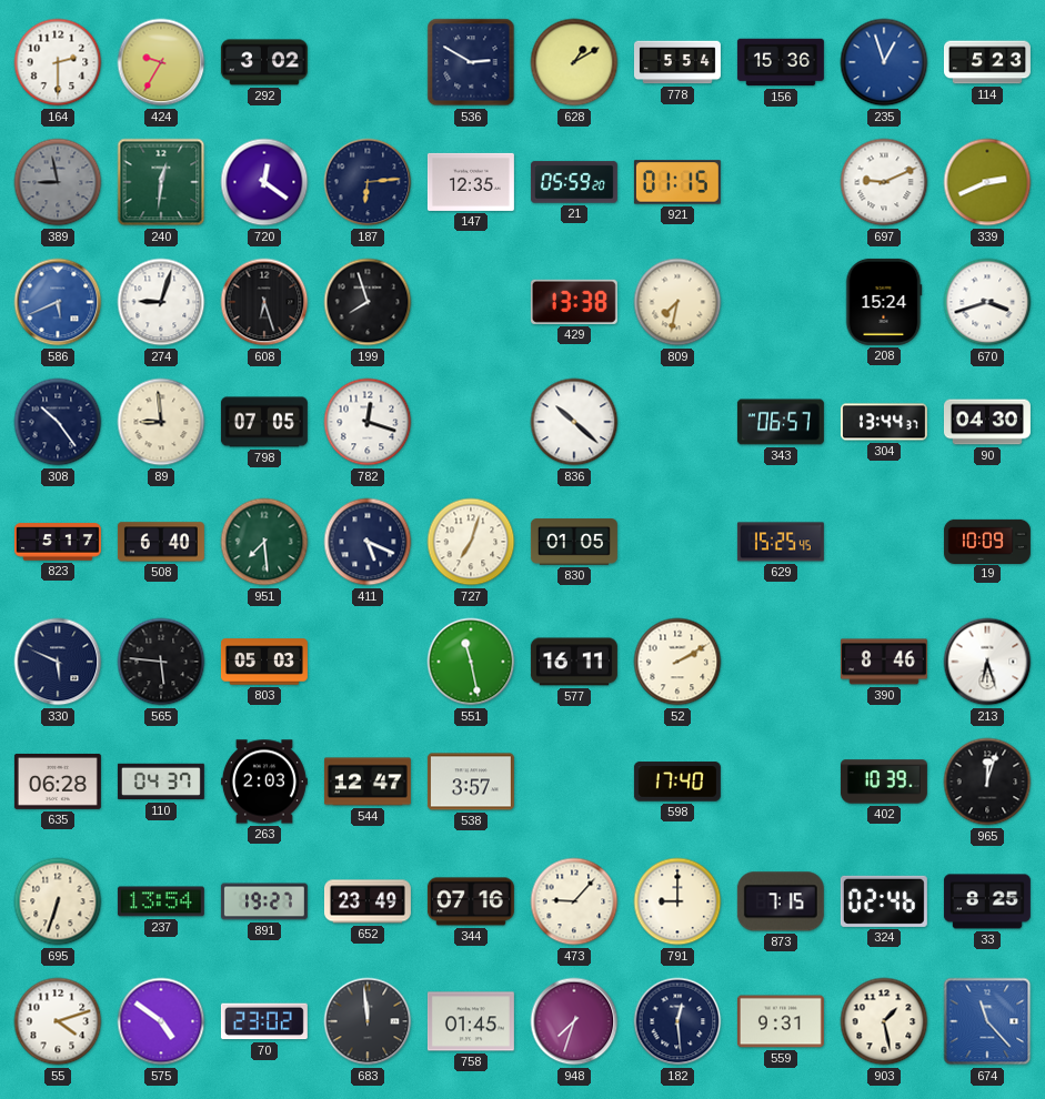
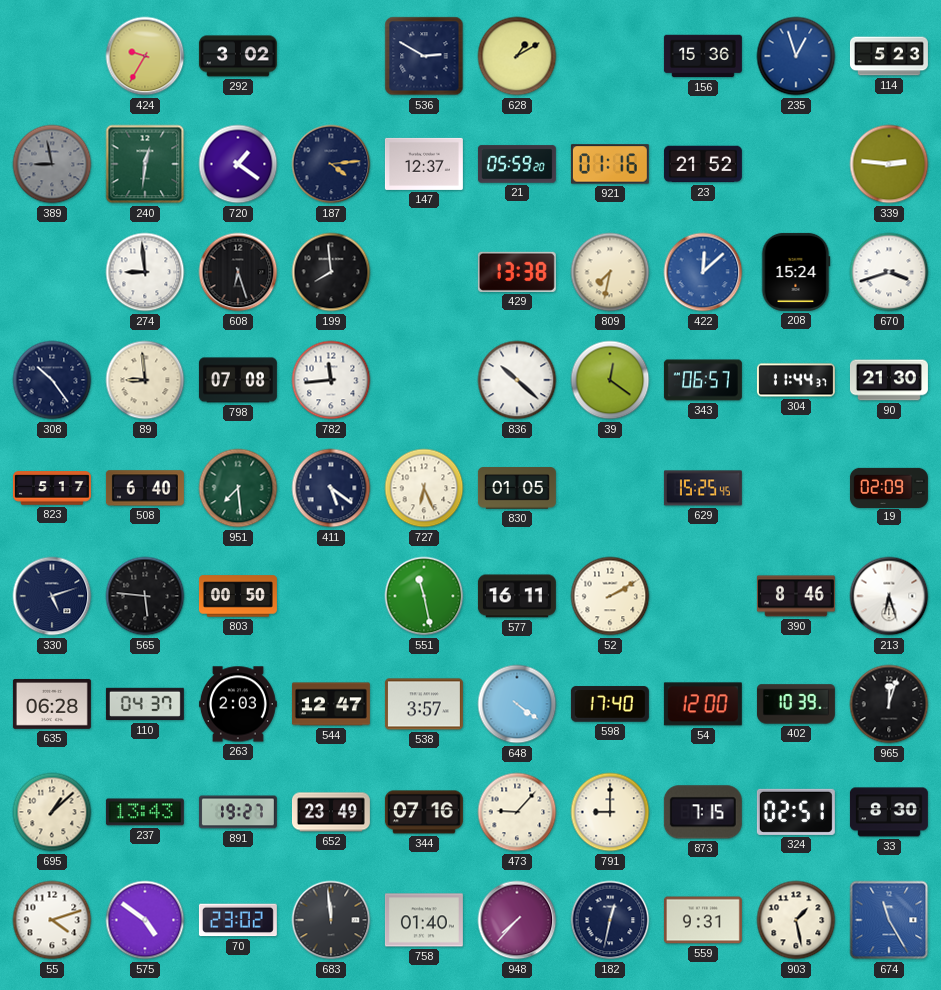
164: 2:30 -> none
778: 5:54 -> none
720: 12:21 -> 1:21
187: 6:14 -> 4:14
147: 12:35 -> 12:37
921: 01:15 -> 01:16
23: none -> 21:52
697: 9:11 -> none
339: 2:41 -> 2:46
586: 5:41 -> none
274: 9:03 -> 8:59
199: 7:57 -> 7:59
422: none -> 12:08
798: 07:05 -> 07:08
782: 12:18 -> 11:44
39: none -> 12:21
304: 13:44 -> 11:44
90: 04:30 -> 21:30
411: 5:19 -> 5:21
727: 7:03 -> 6:26
19: 10:09 -> 02:09
330: 5:49 -> 5:12
803: 05:03 -> 00:50
648: none -> 4:21
54: none -> 12:00
695: 6:33 -> 1:08
237: 13:54 -> 13:43
324: 02:46 -> 02:51
33: 8:25 -> 8:30
758: 01:45 -> 01:40
948: 7:33 -> 7:37
182: 12:29 -> 12:32
674: 11:23 -> 11:25
